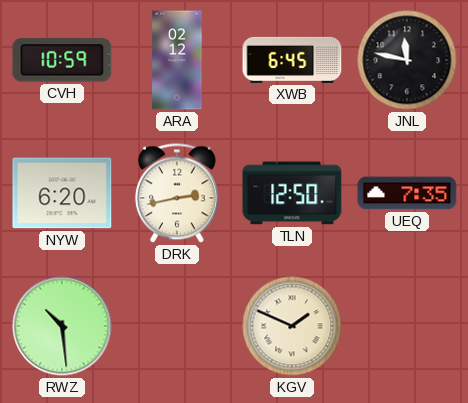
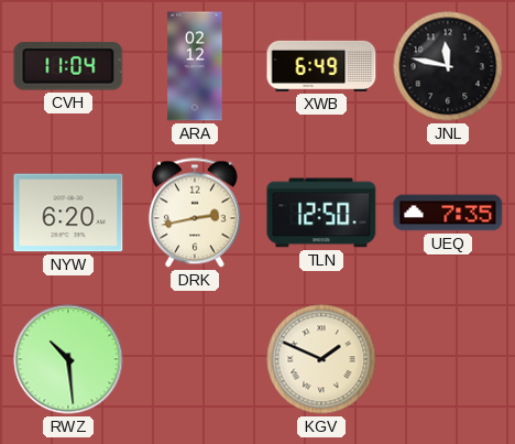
CVH: 10:59 -> 11:04
XWB: 6:45 -> 6:49
